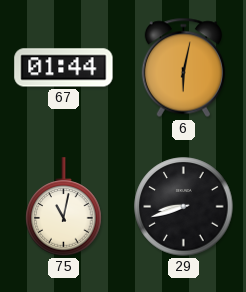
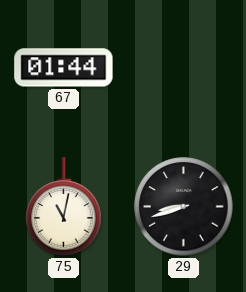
6: 6:02 -> none
